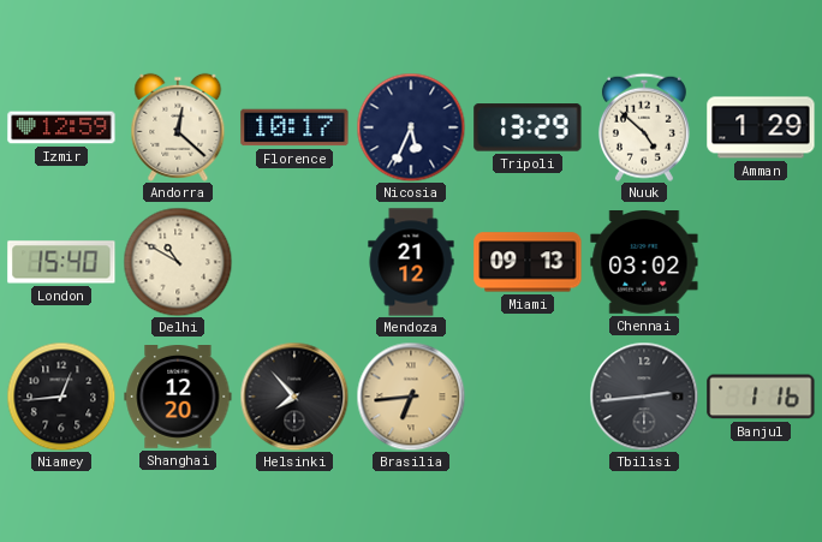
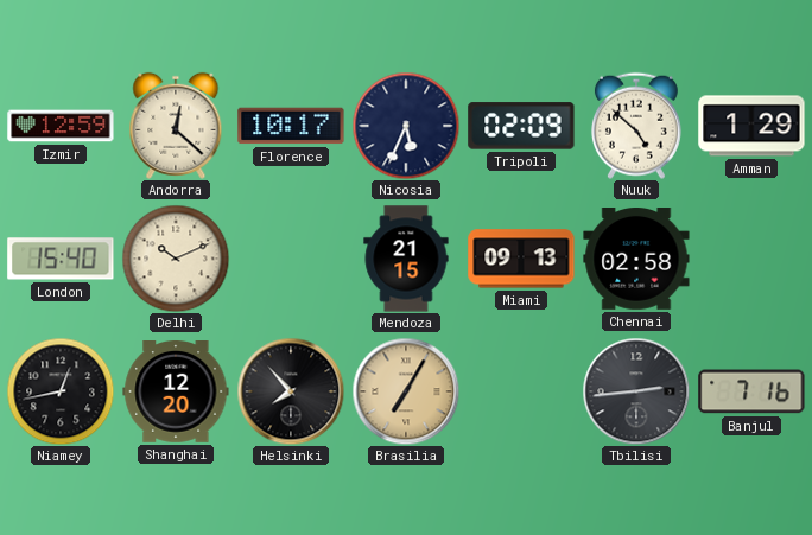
Tripoli: 13:29 -> 02:09
Delhi: 10:50 -> 10:11
Mendoza: 21:12 -> 21:15
Chennai: 03:02 -> 02:58
Niamey: 12:44 -> 12:43
Brasilia: 6:44 -> 7:05
Banjul: 1:16 -> 7:16
